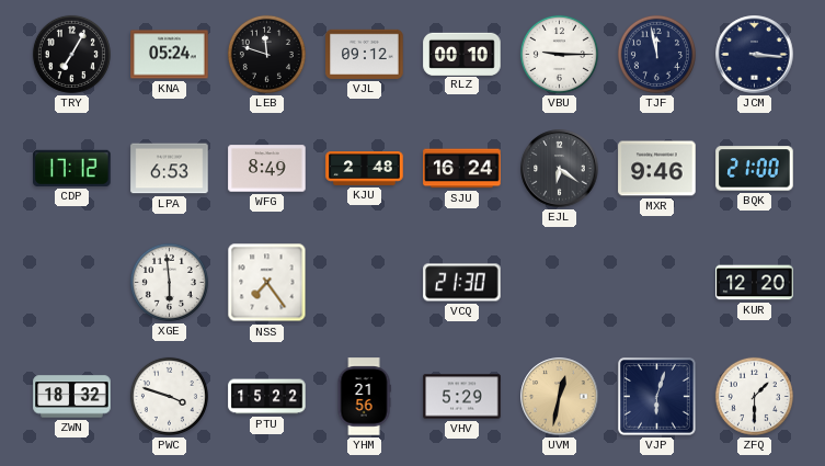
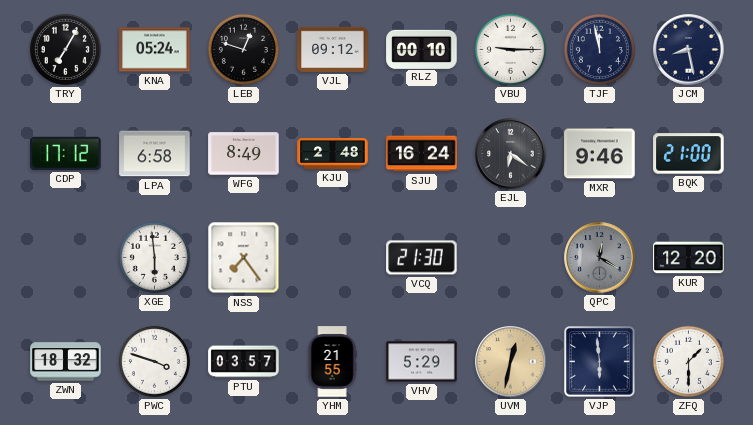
LEB: 11:48 -> 12:48
JCM: 3:16 -> 8:28
LPA: 6:53 -> 6:58
QPC: none -> 12:20
PTU: 15:22 -> 03:57
YHM: 21:56 -> 21:55
VJP: 6:03 -> 5:59
